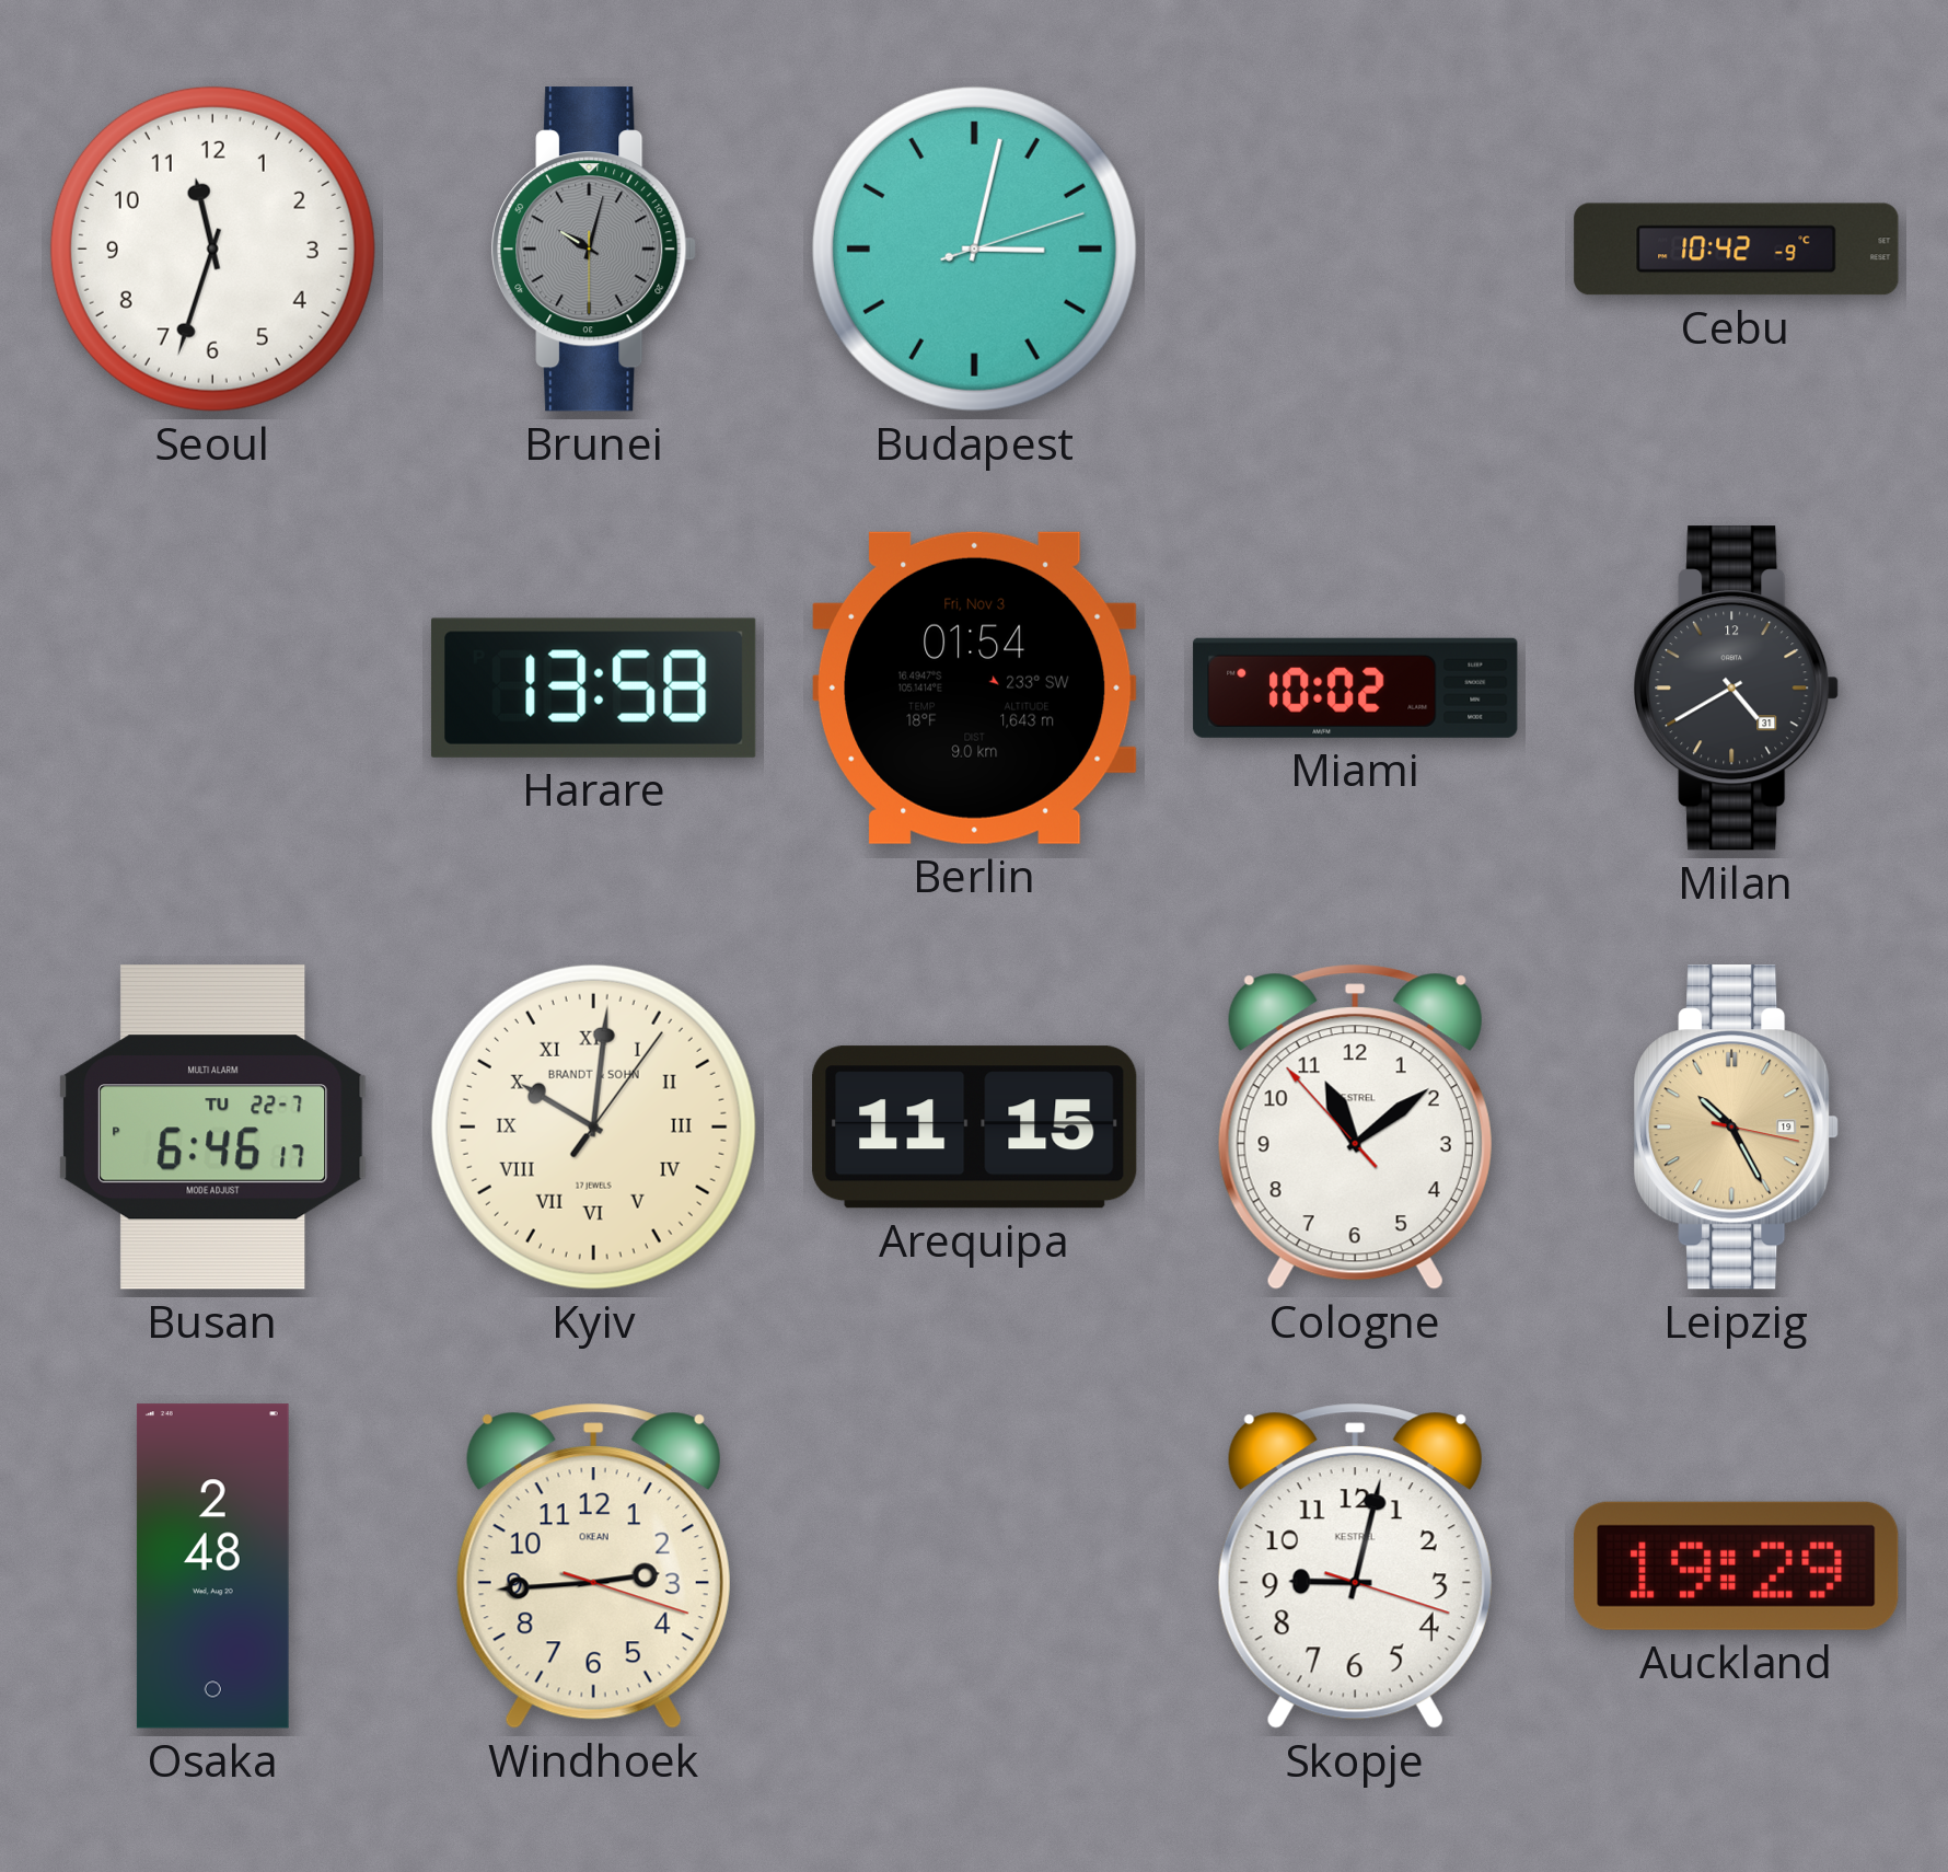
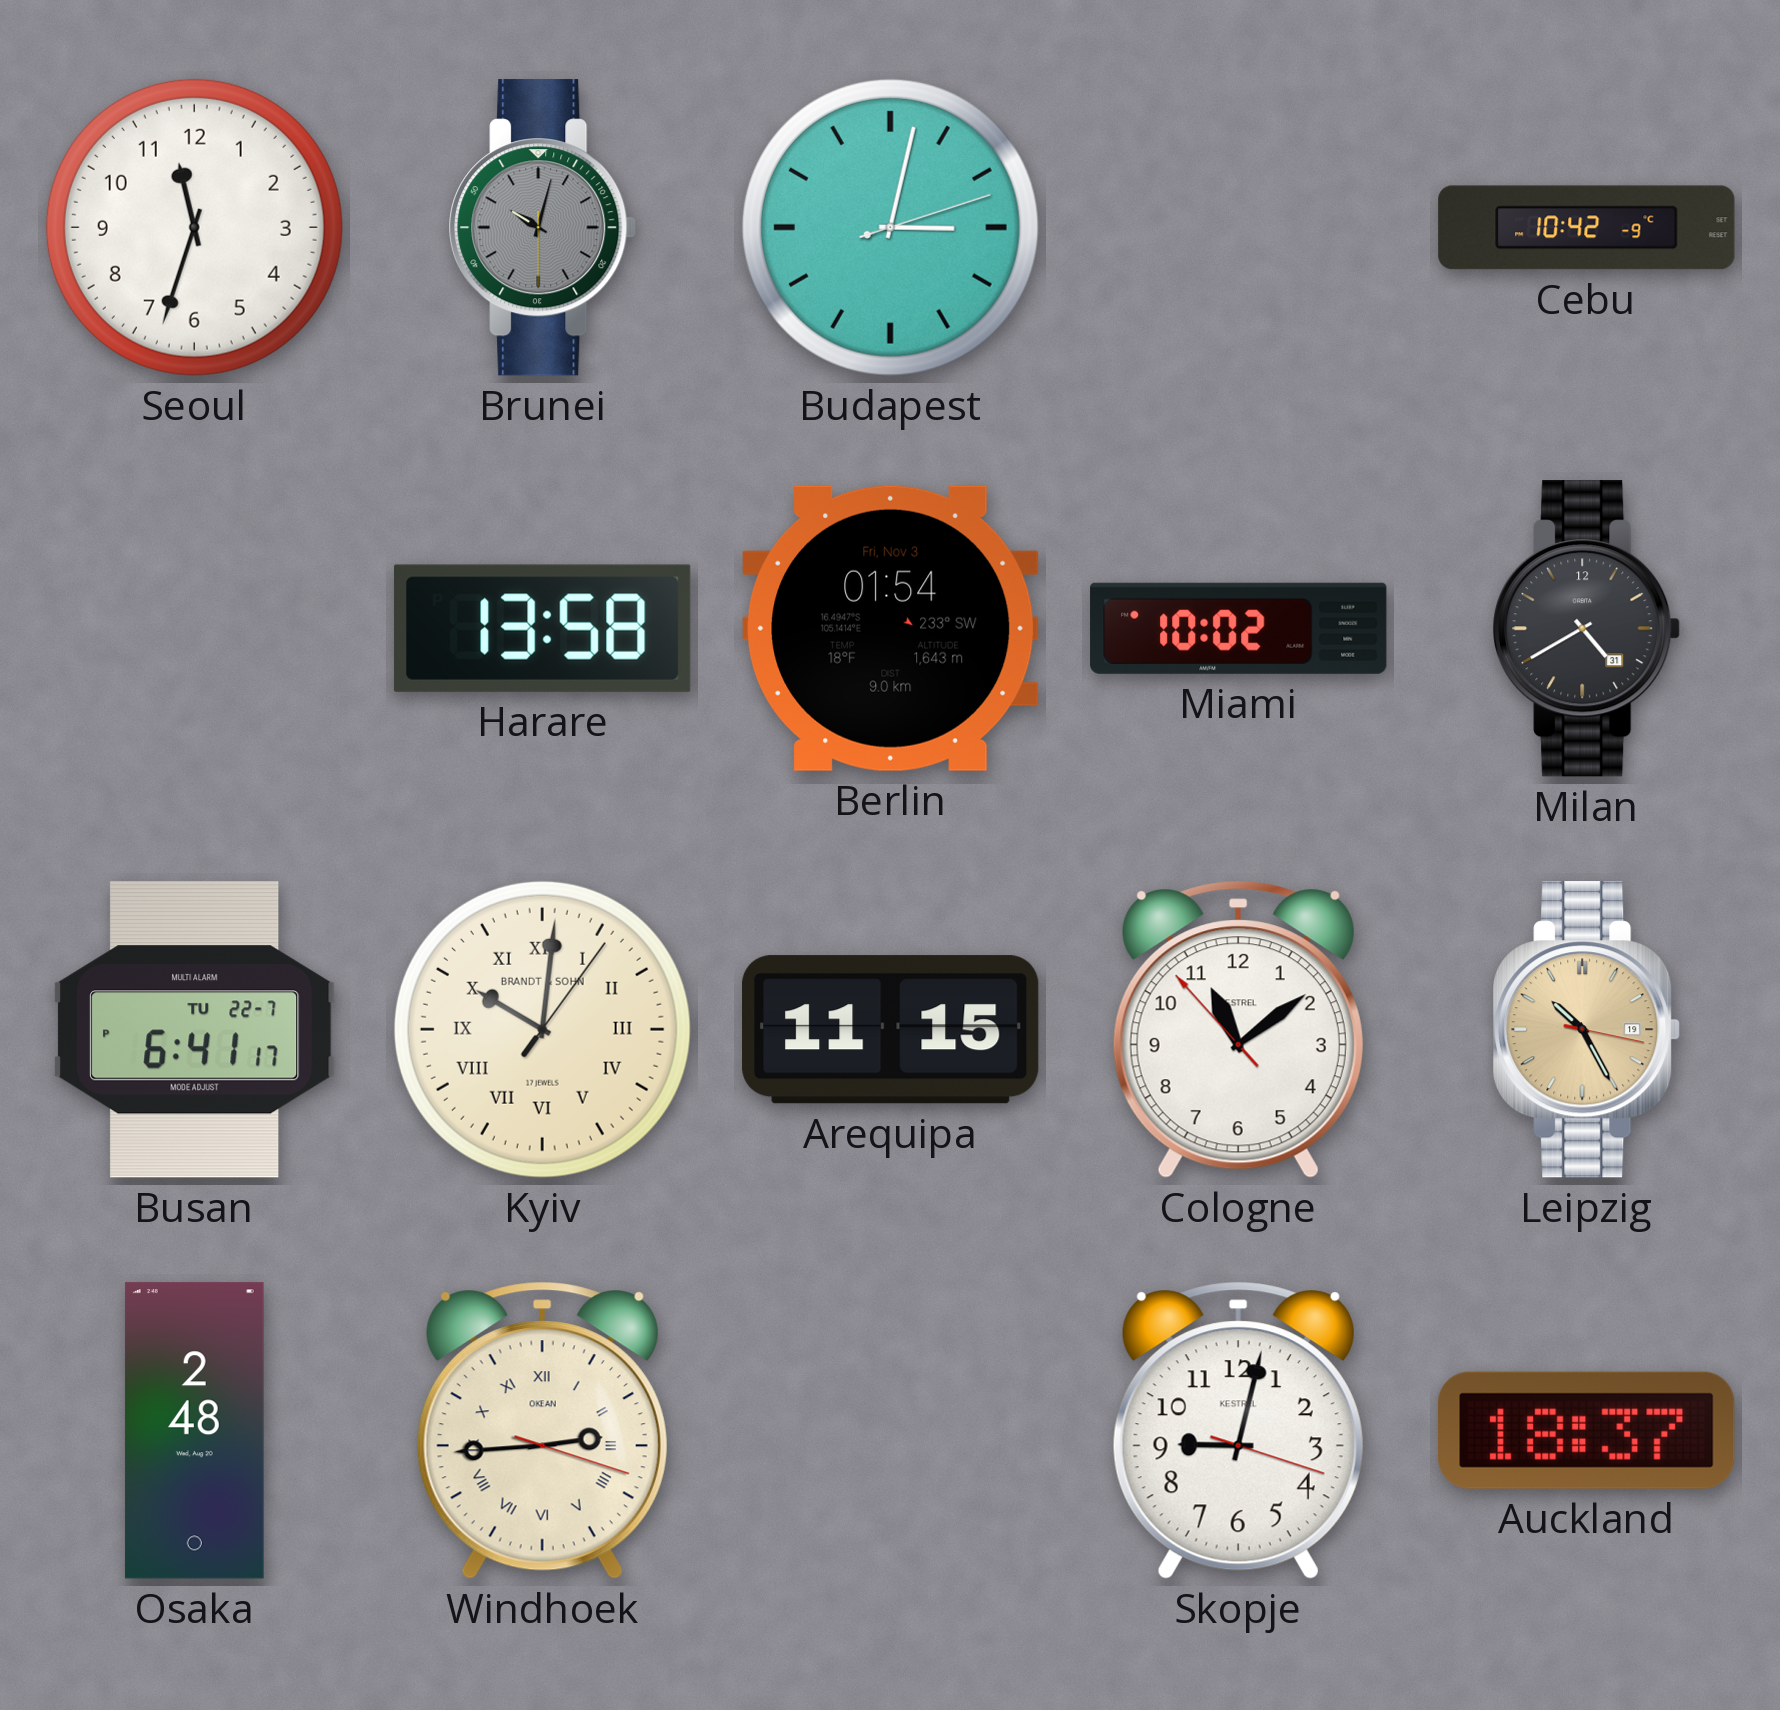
Busan: 6:46 -> 6:41
Windhoek numerals: Arabic -> Roman
Auckland: 19:29 -> 18:37
